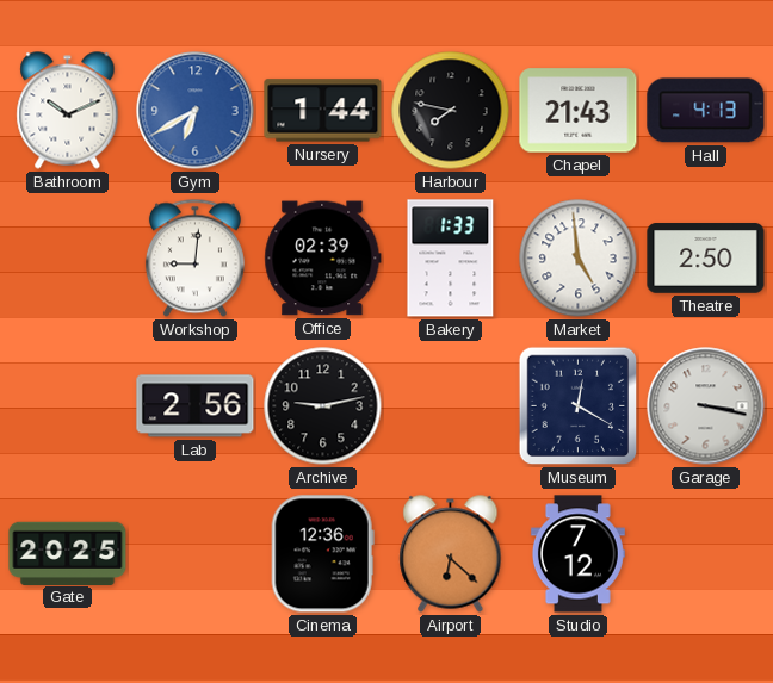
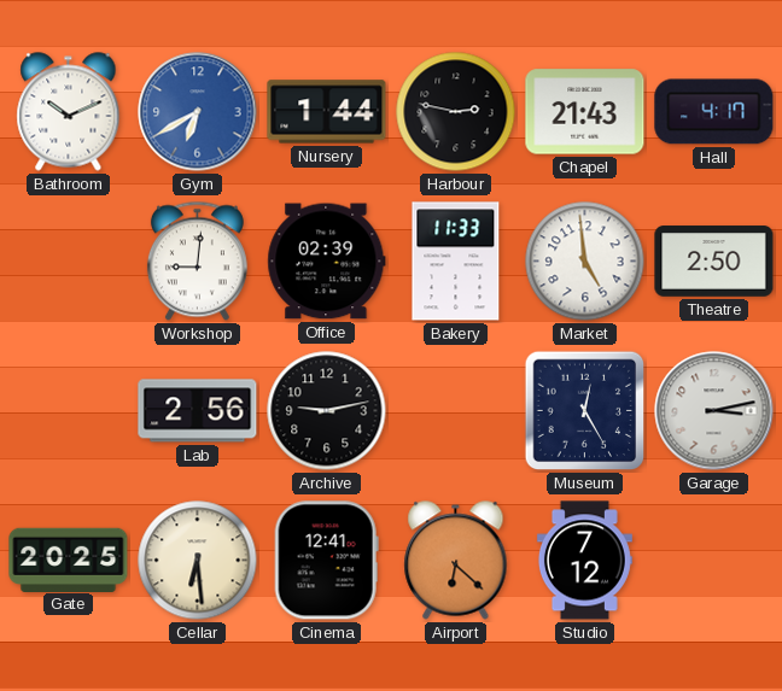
Harbour: 7:47 -> 2:47
Hall: 4:13 -> 4:17
Bakery: 1:33 -> 11:33
Museum: 12:20 -> 12:25
Garage: 3:17 -> 3:13
Cellar: none -> 6:29
Cinema: 12:36 -> 12:41
